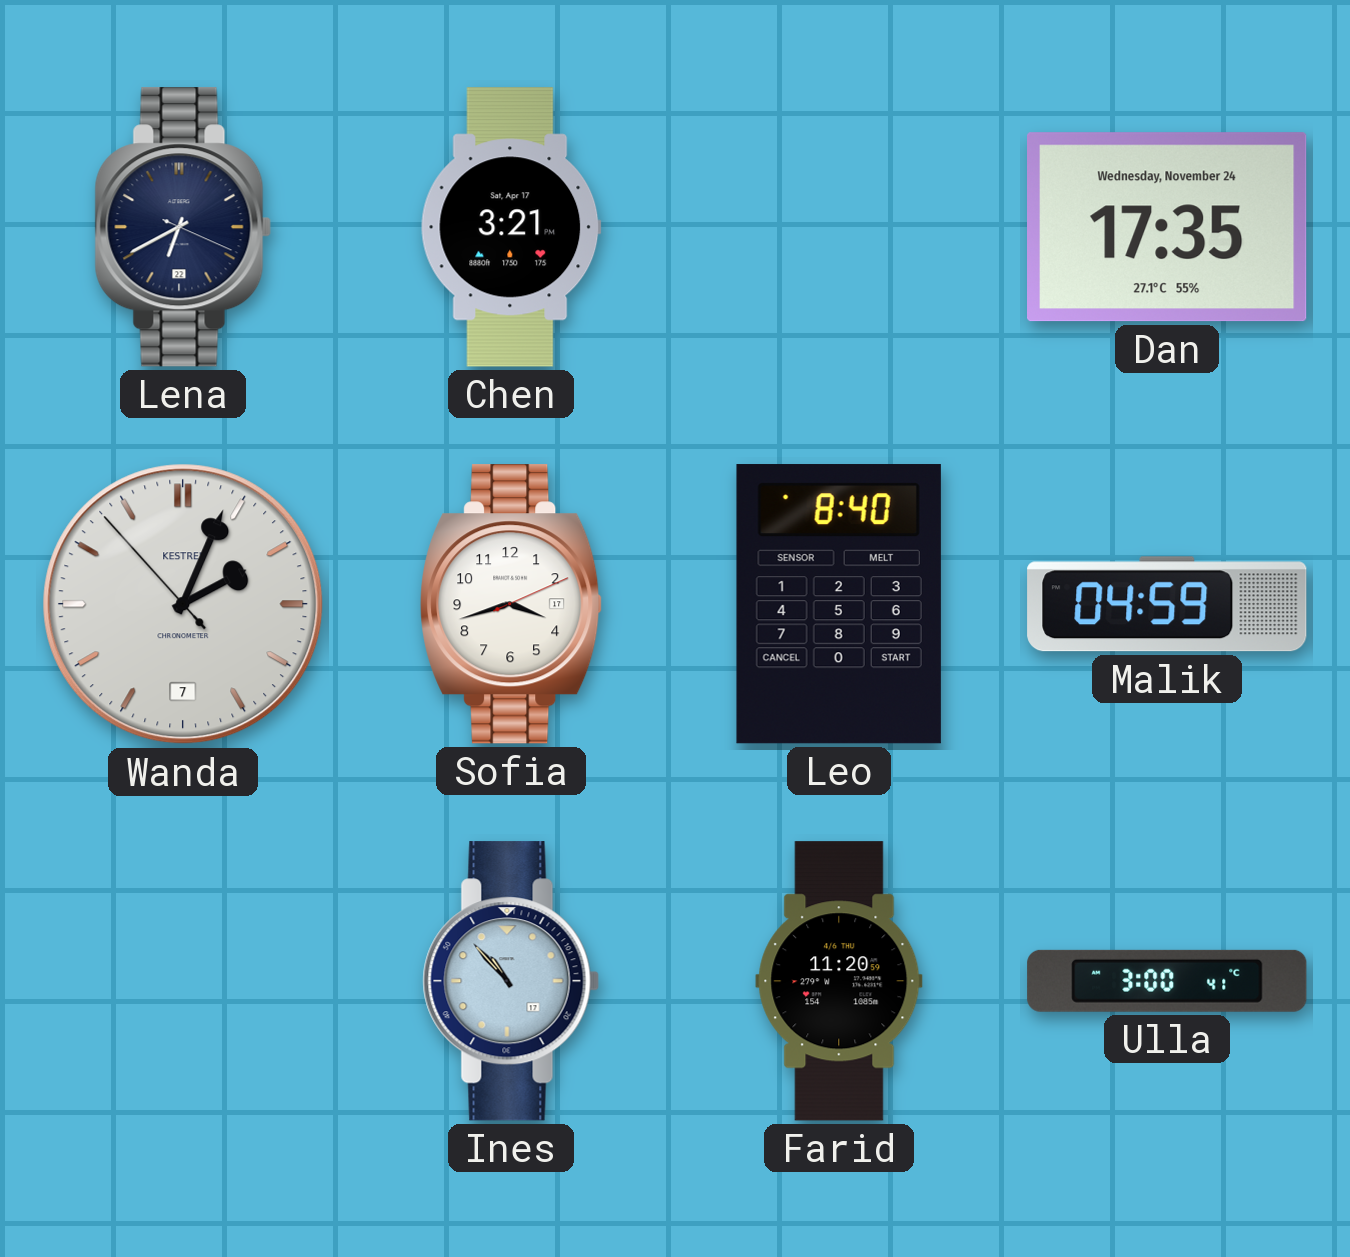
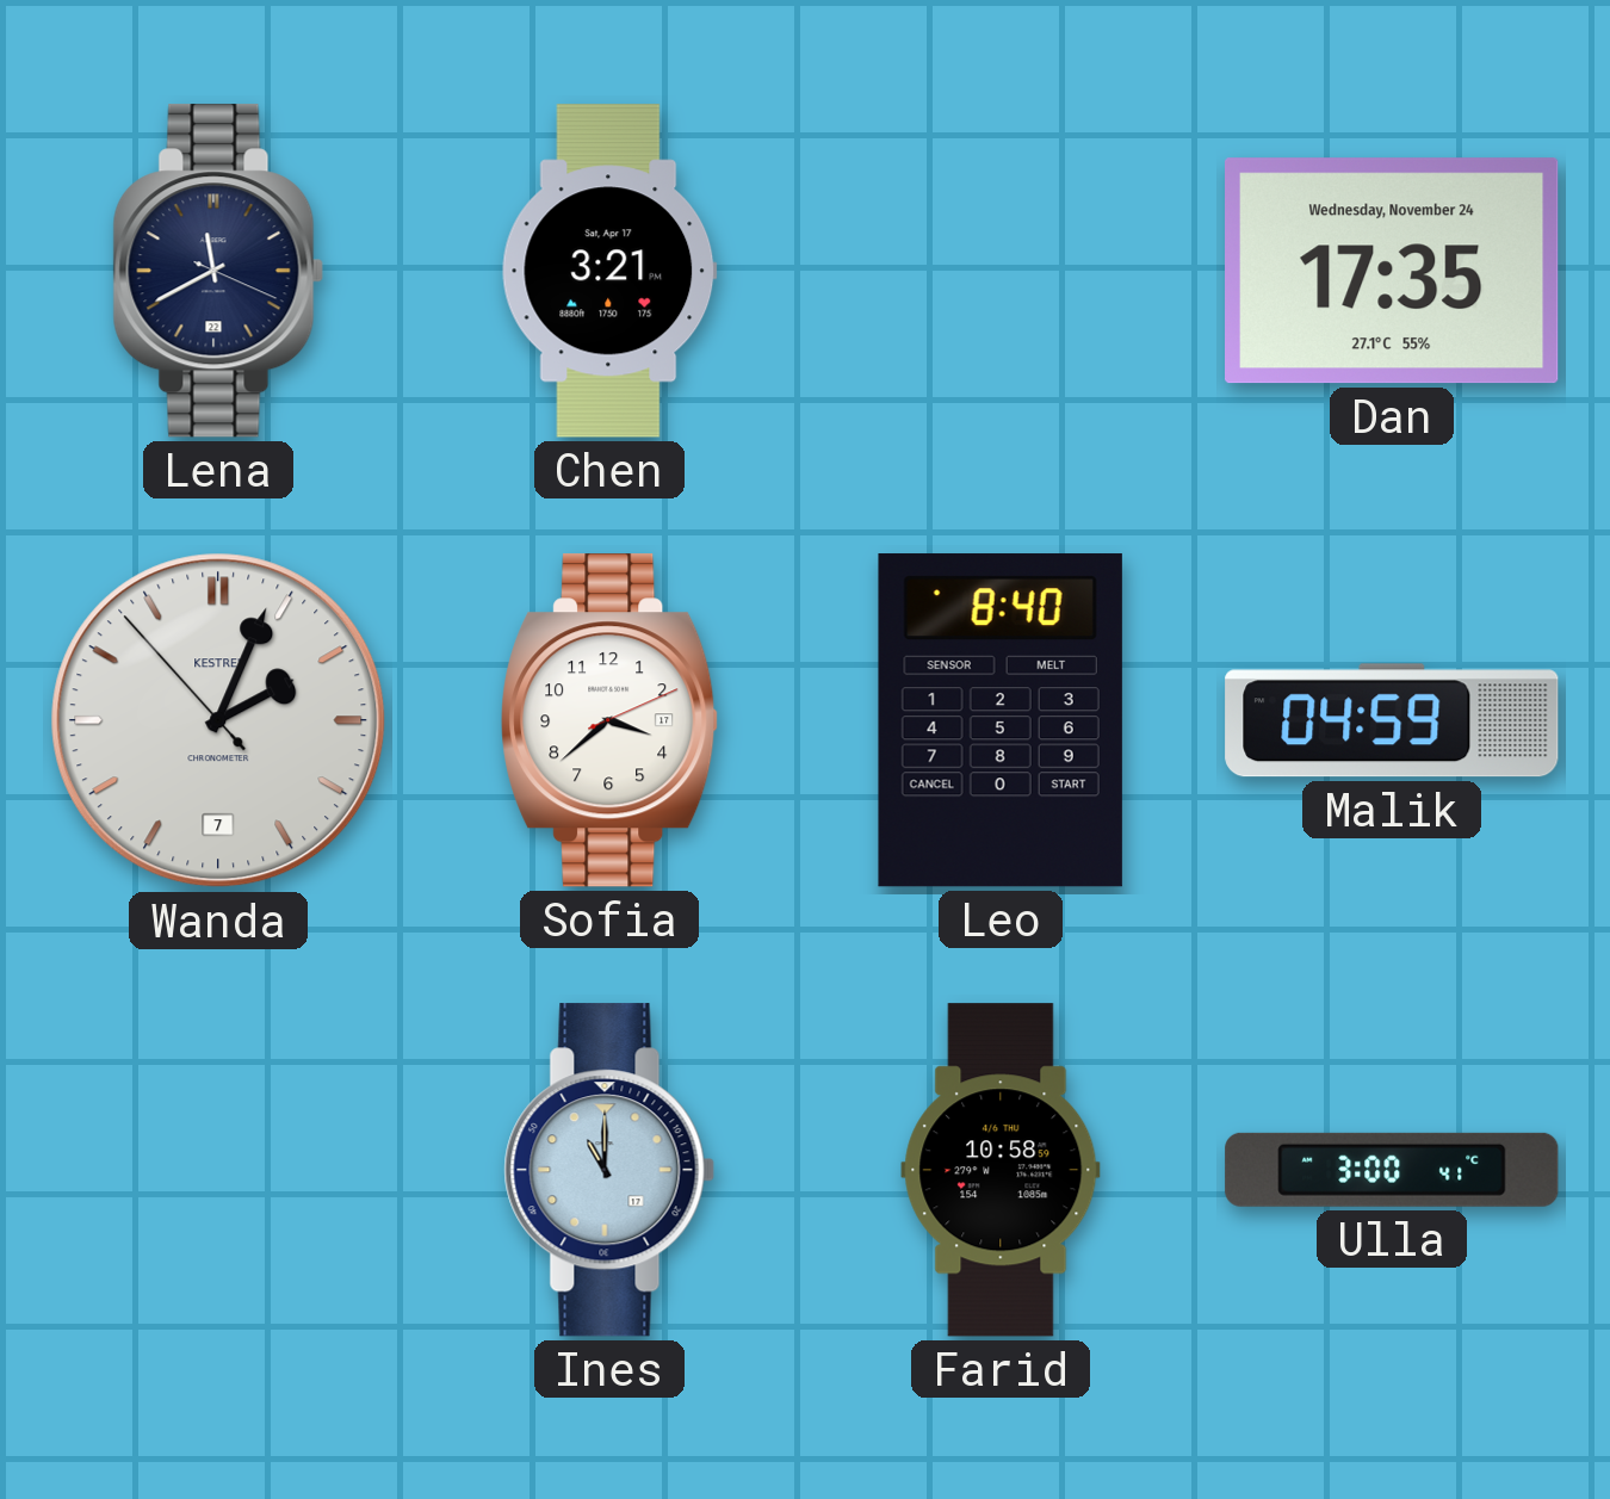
Lena: 6:40 -> 11:40
Sofia: 3:42 -> 3:38
Ines: 10:53 -> 11:00
Farid: 11:20 -> 10:58
